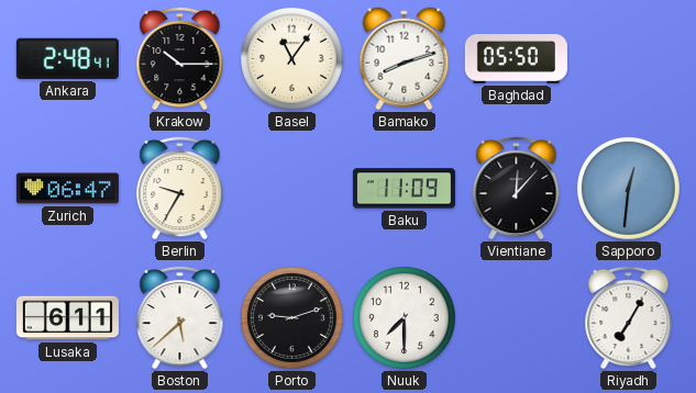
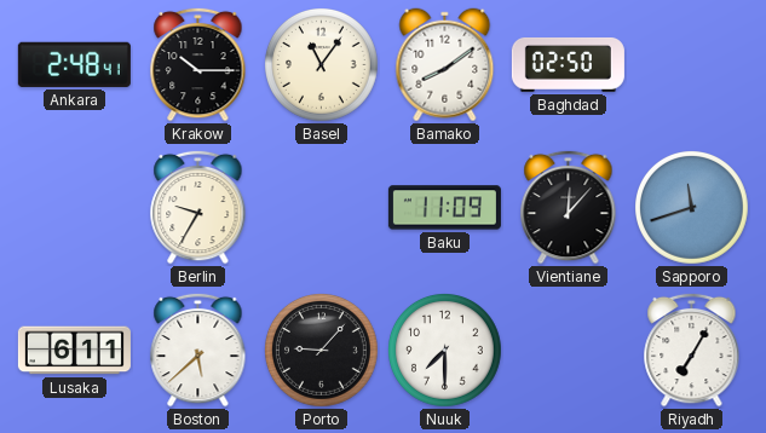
Bamako: 8:12 -> 8:09
Baghdad: 05:50 -> 02:50
Zurich: 06:47 -> none
Sapporo: 12:31 -> 11:42
Porto: 9:12 -> 9:07
